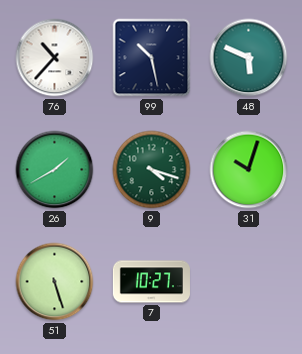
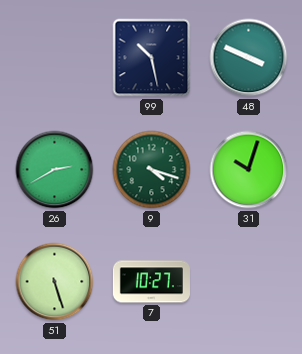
76: 10:37 -> none
48: 5:49 -> 3:49
26: 1:40 -> 2:40
